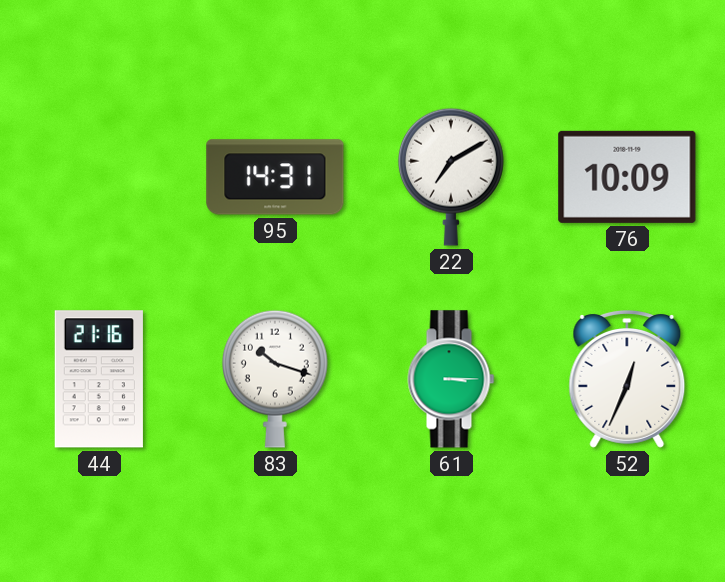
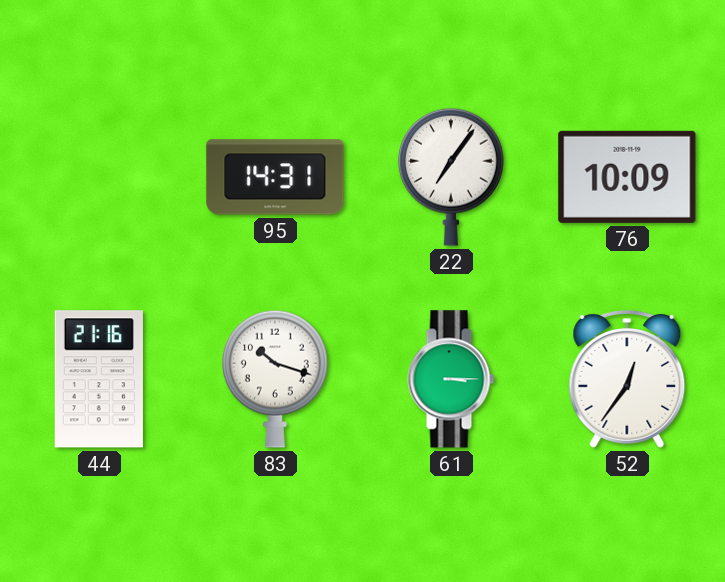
22: 7:10 -> 7:06
52: 12:34 -> 12:36
